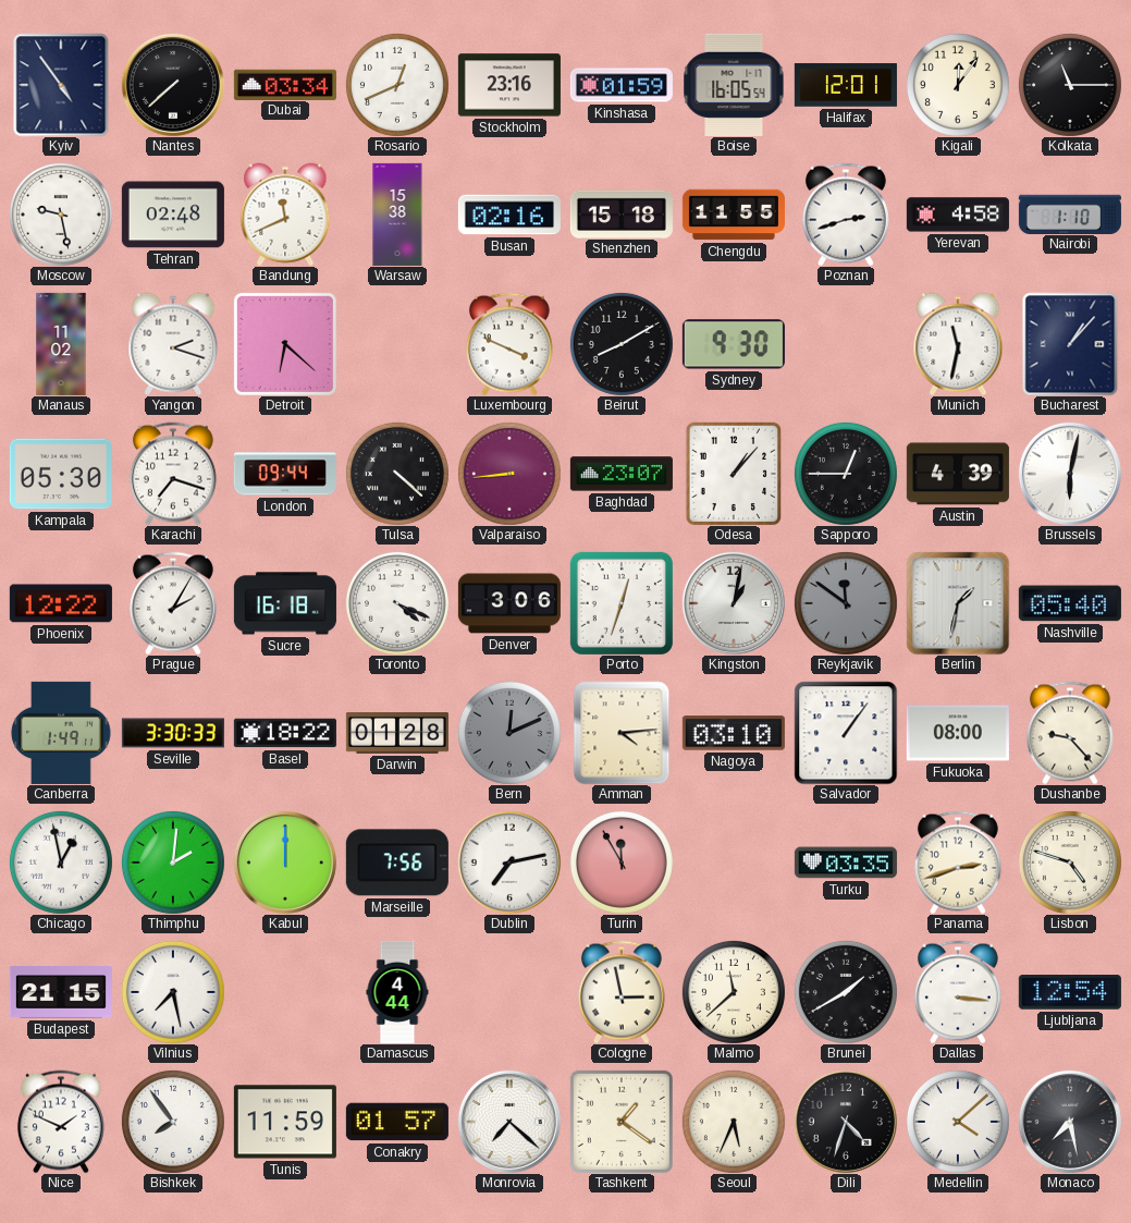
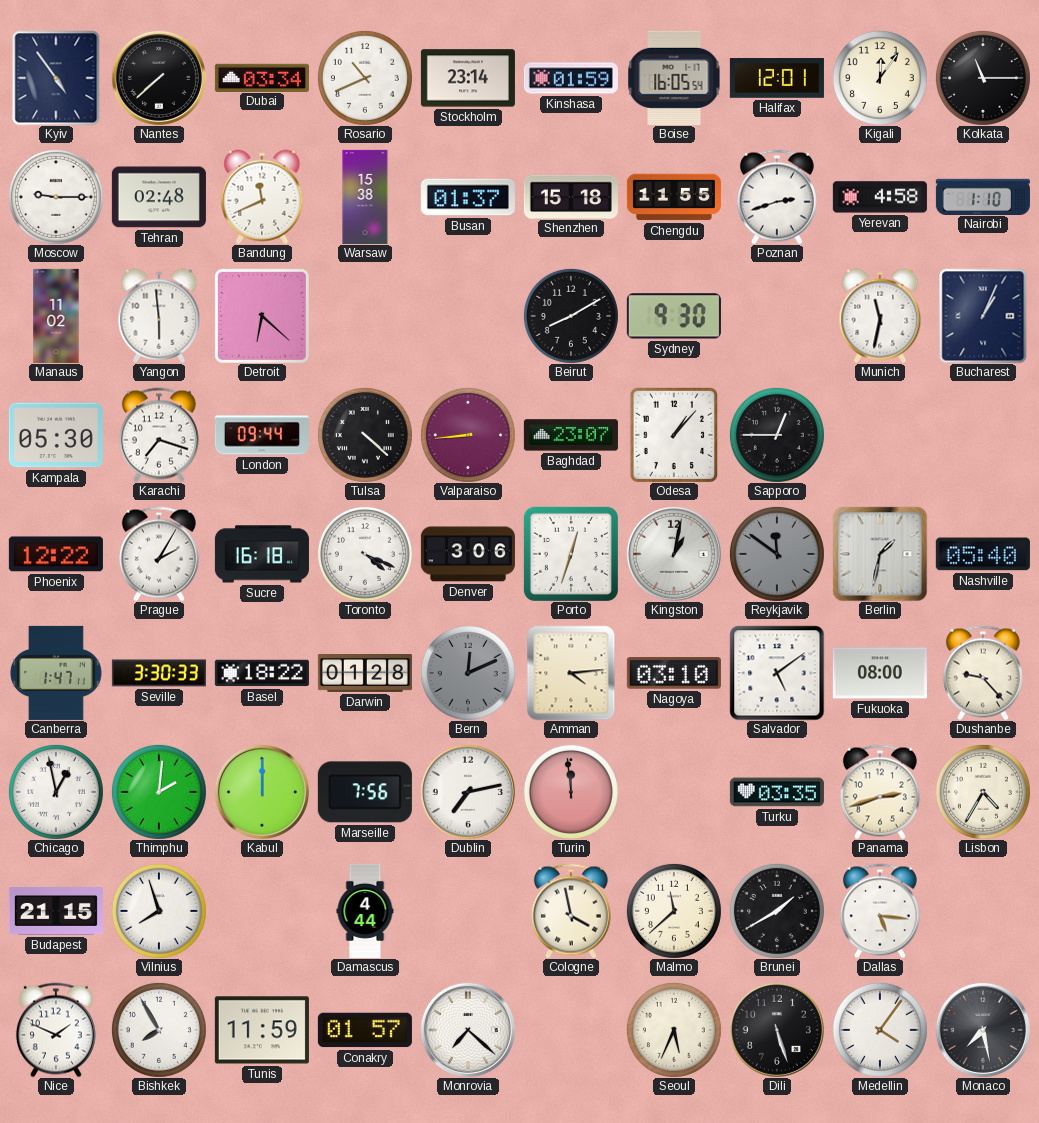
Rosario: 12:41 -> 10:41
Stockholm: 23:16 -> 23:14
Moscow: 9:28 -> 9:15
Busan: 02:16 -> 01:37
Yangon: 2:18 -> 5:59
Luxembourg: 3:49 -> none
Bucharest: 1:07 -> 1:04
Austin: 4:39 -> none
Brussels: 6:02 -> none
Canberra: 1:49 -> 1:47
Salvador: 1:06 -> 5:09
Turin: 11:55 -> 11:59
Lisbon: 4:48 -> 4:35
Vilnius: 7:28 -> 7:57
Cologne: 2:58 -> 3:58
Dallas: 3:16 -> 5:16
Ljubljana: 12:54 -> none
Bishkek: 7:54 -> 7:55
Tashkent: 1:21 -> none
Dili: 4:33 -> 5:27
Medellin: 4:08 -> 4:06
